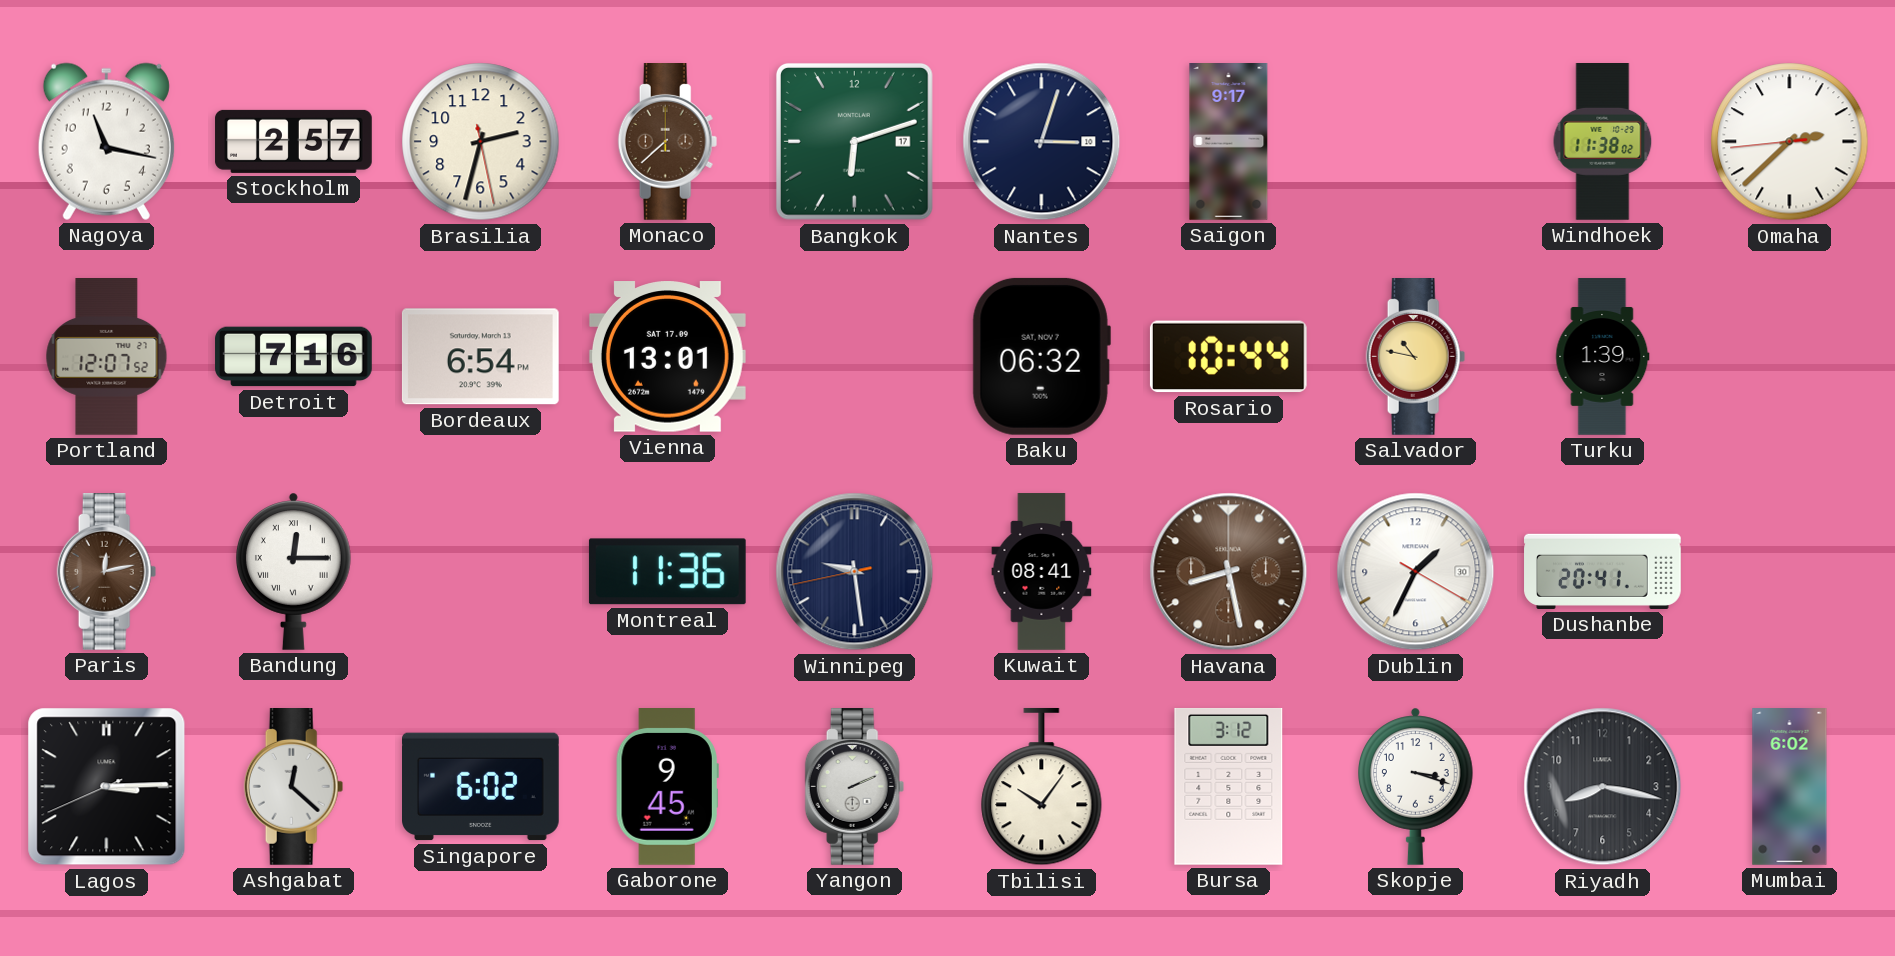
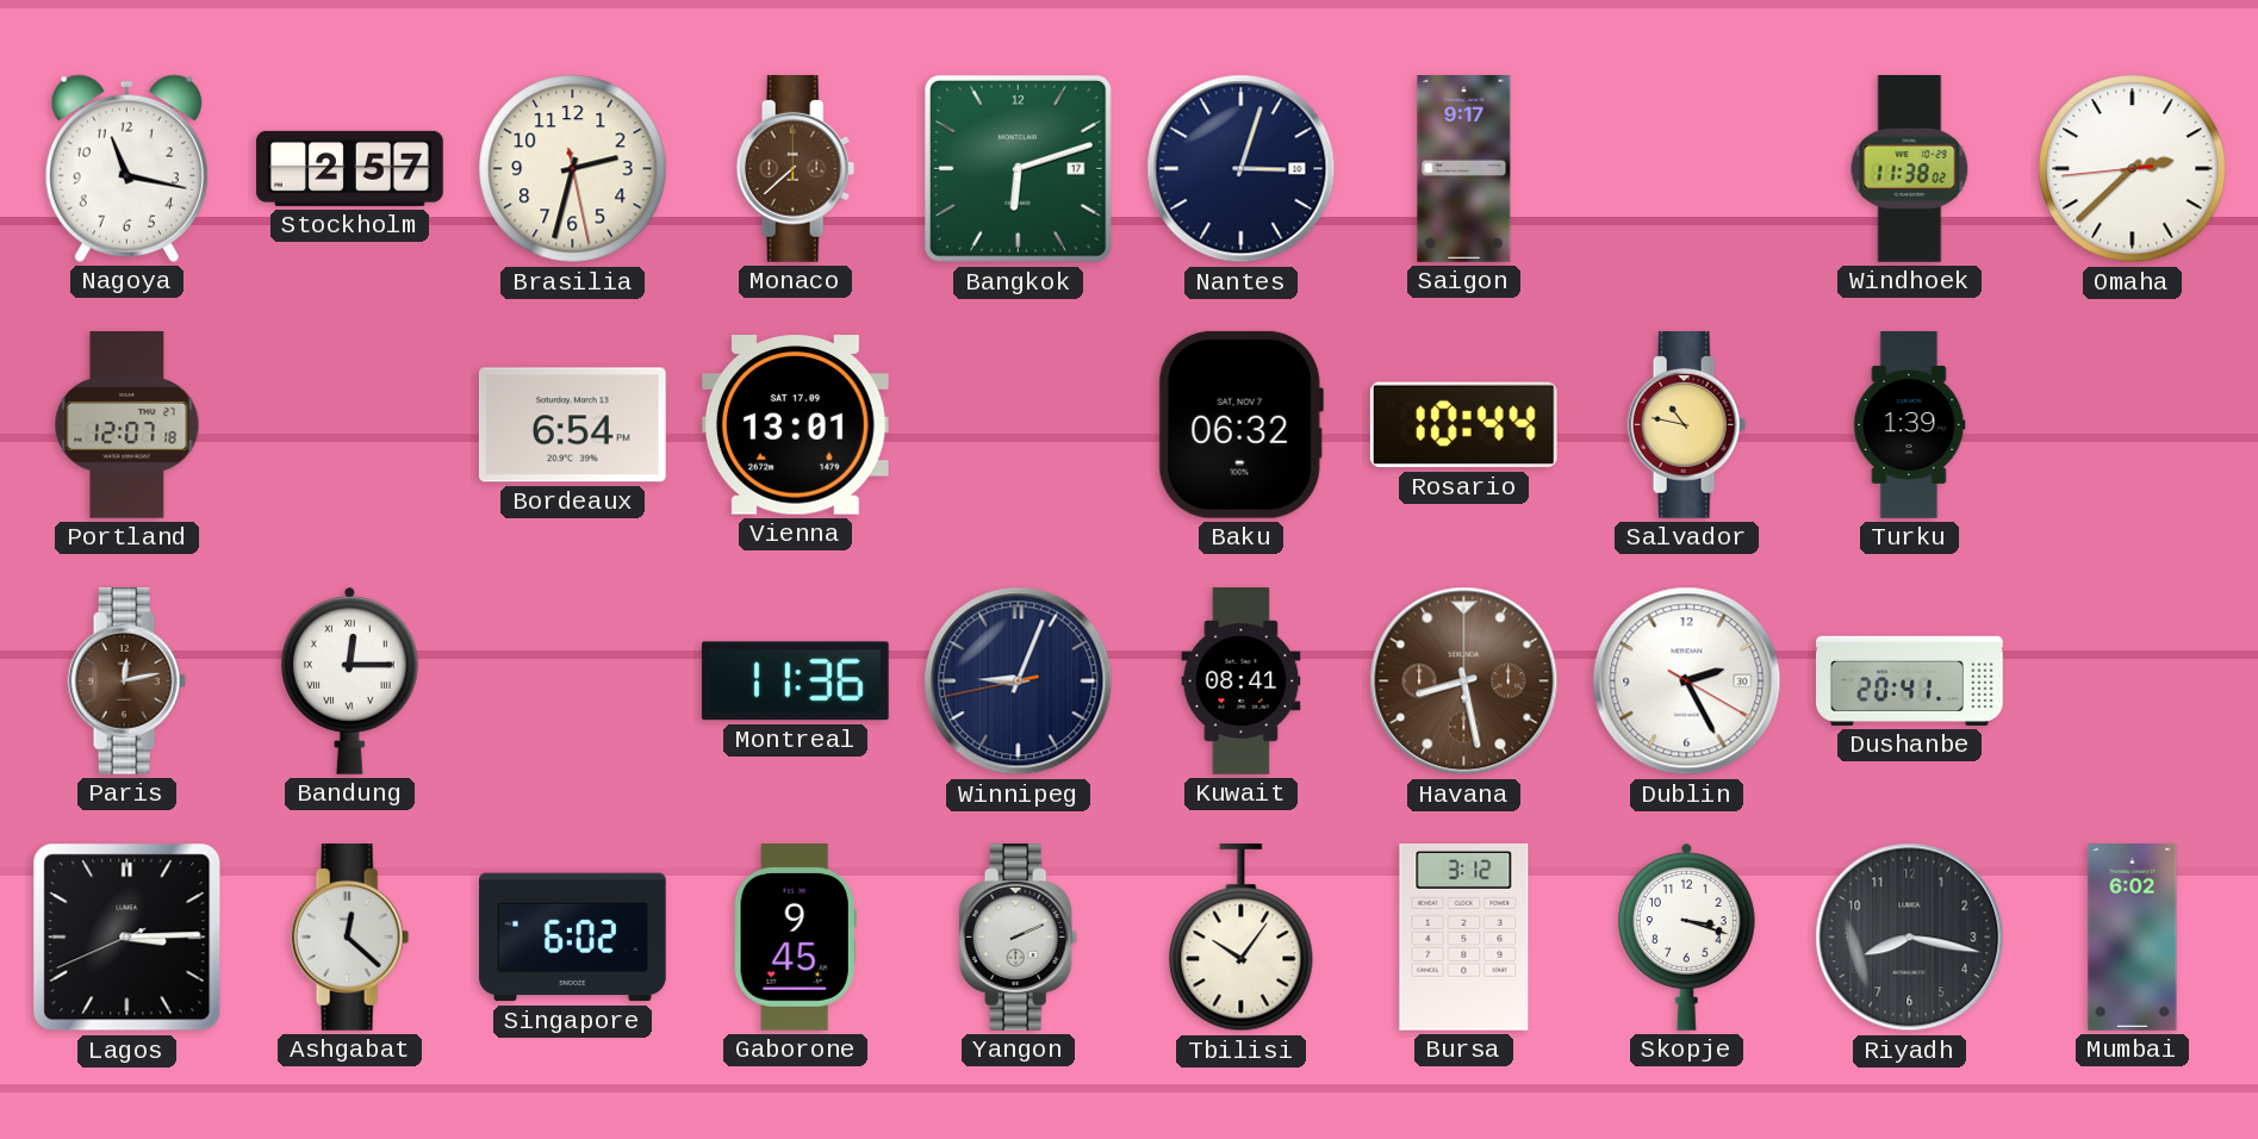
Portland: 12:07:52 -> 12:07:18
Detroit: 7:16 -> none
Winnipeg: 9:28 -> 9:03
Dublin: 1:34 -> 2:25
